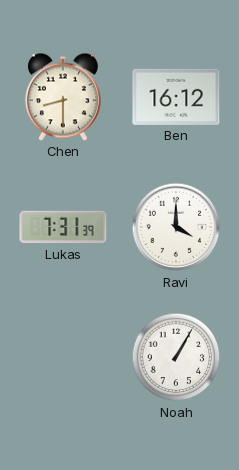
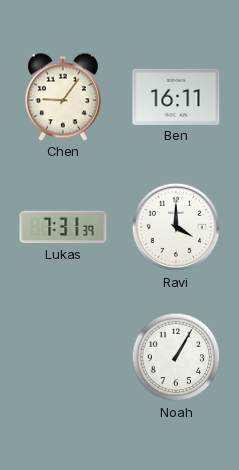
Chen: 8:30 -> 9:06
Ben: 16:12 -> 16:11
